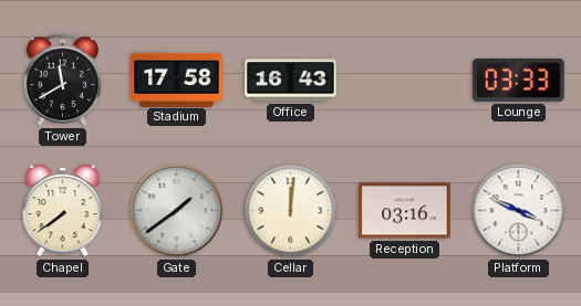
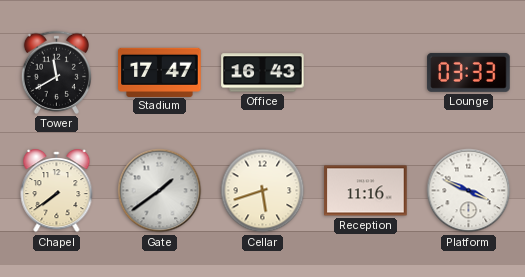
Stadium: 17:58 -> 17:47
Cellar: 12:01 -> 5:42
Reception: 03:16 -> 11:16
